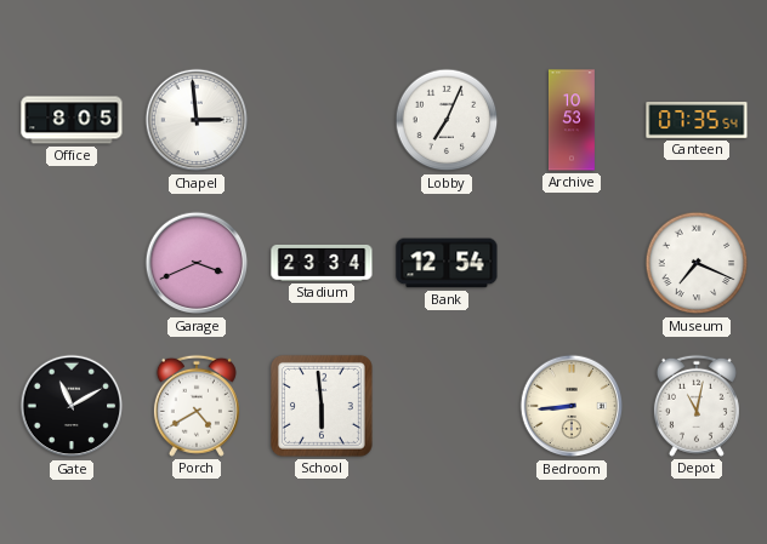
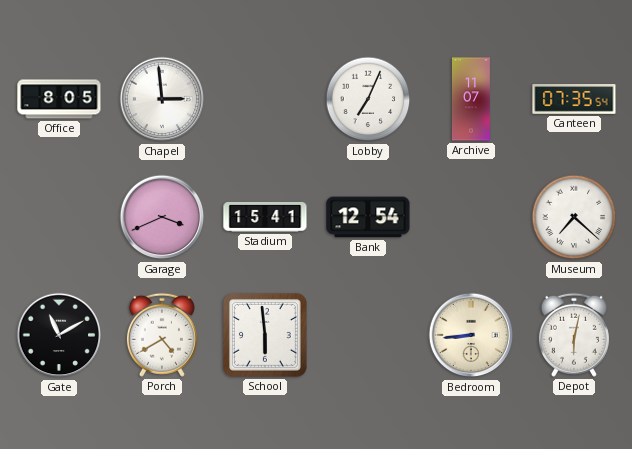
Archive: 10:53 -> 11:07
Stadium: 23:34 -> 15:41
Museum: 7:19 -> 7:22
Depot: 11:02 -> 6:02
